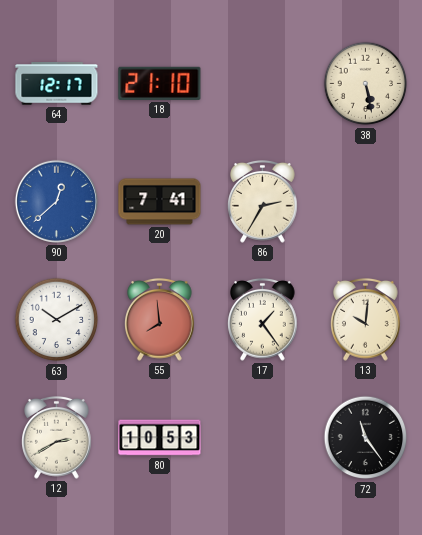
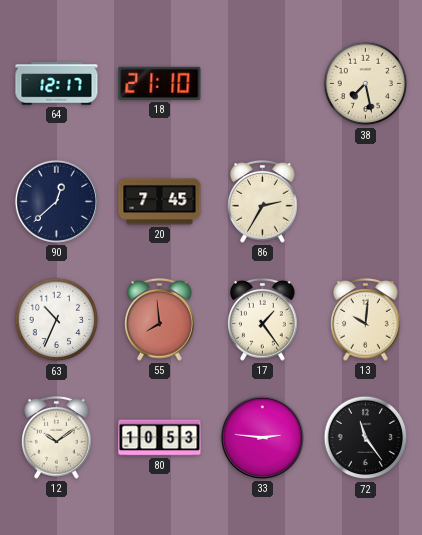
38: 5:28 -> 7:28
90 dial: blue -> navy
20: 7:41 -> 7:45
63: 10:10 -> 10:34
12: 2:40 -> 10:09
33: none -> 2:46
